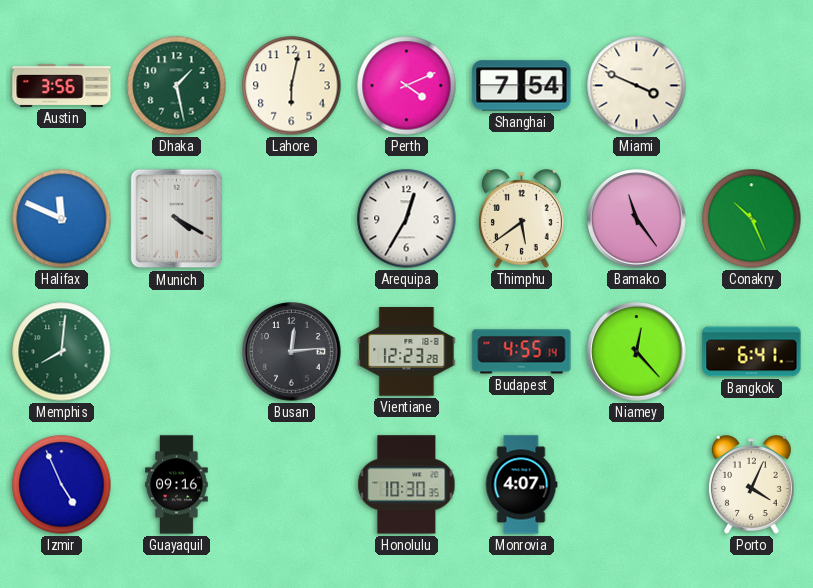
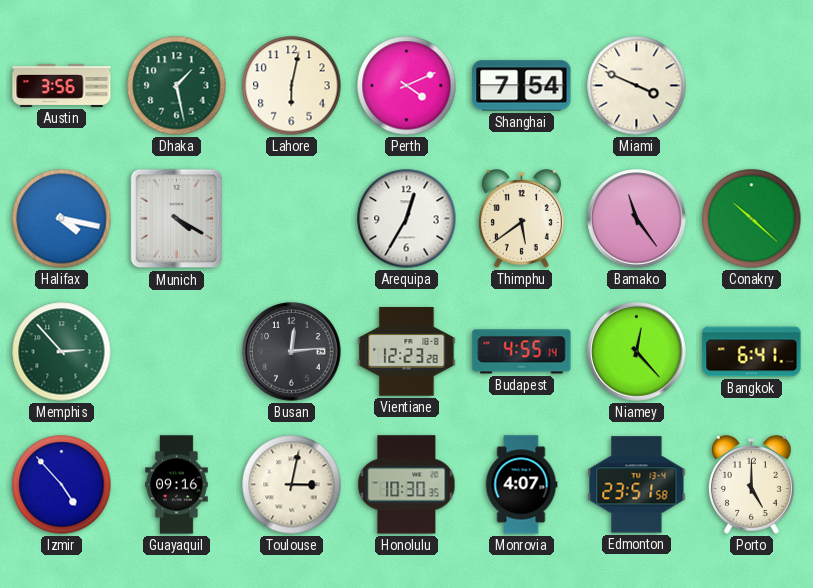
Halifax: 11:49 -> 4:17
Conakry: 10:26 -> 10:22
Memphis: 8:01 -> 2:53
Izmir: 4:56 -> 4:53
Toulouse: none -> 3:02
Edmonton: none -> 23:51
Porto: 4:04 -> 5:00
